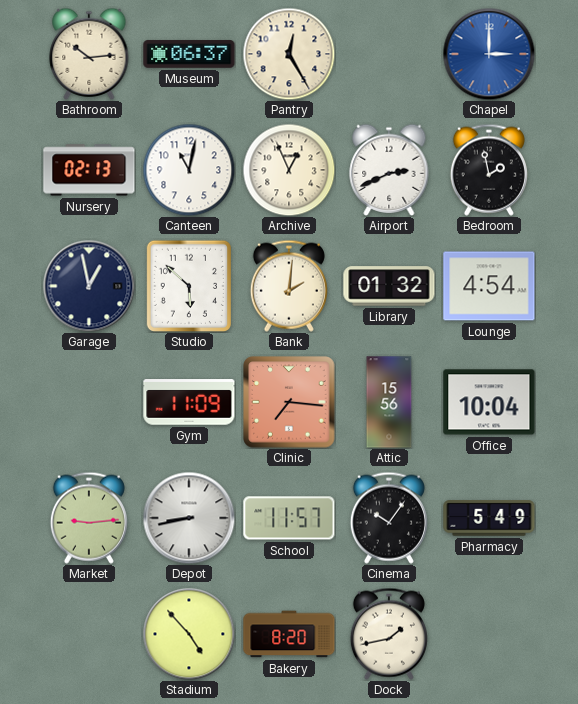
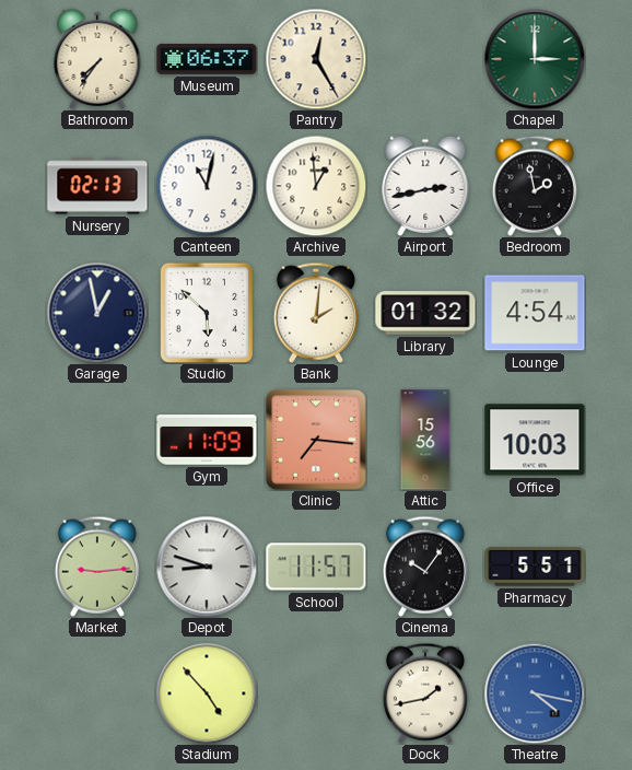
Bathroom: 10:14 -> 7:36
Chapel dial: blue -> green
Archive: 12:56 -> 12:59
Airport: 2:41 -> 2:43
Office: 10:04 -> 10:03
Depot: 8:43 -> 8:48
Pharmacy: 5:49 -> 5:51
Bakery: 8:20 -> none
Theatre: none -> 4:17
